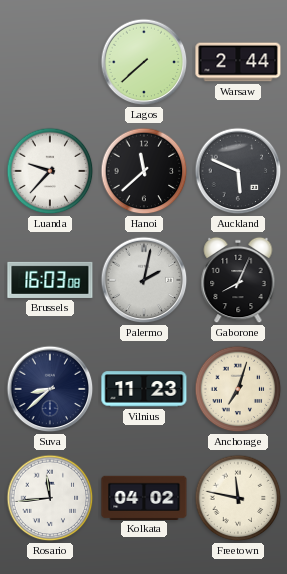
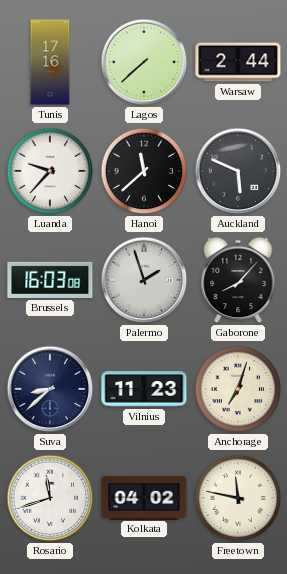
Tunis: none -> 17:16
Palermo: 2:02 -> 1:57
Gaborone: 8:04 -> 8:07
Rosario: 11:44 -> 11:42
